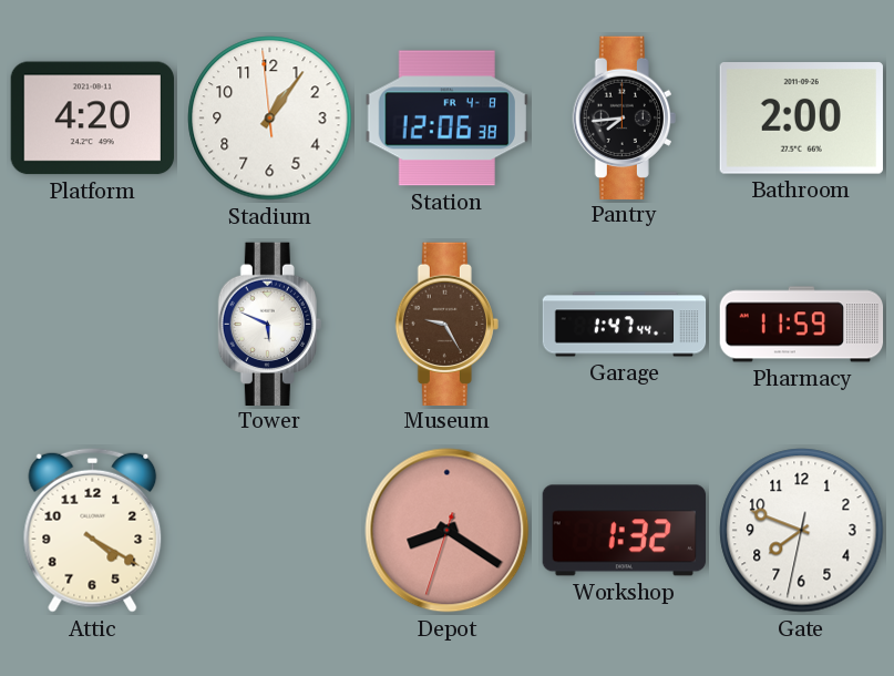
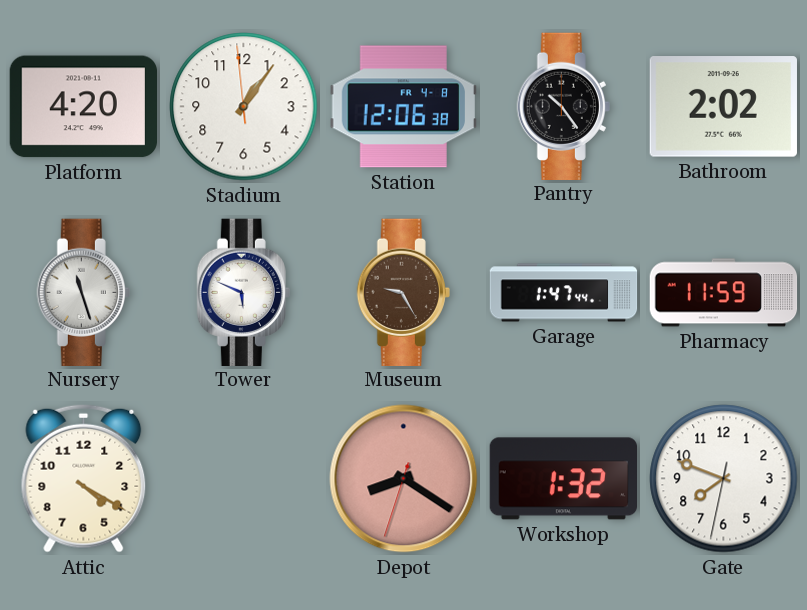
Pantry: 7:44 -> 10:24
Bathroom: 2:00 -> 2:02
Nursery: none -> 11:27
